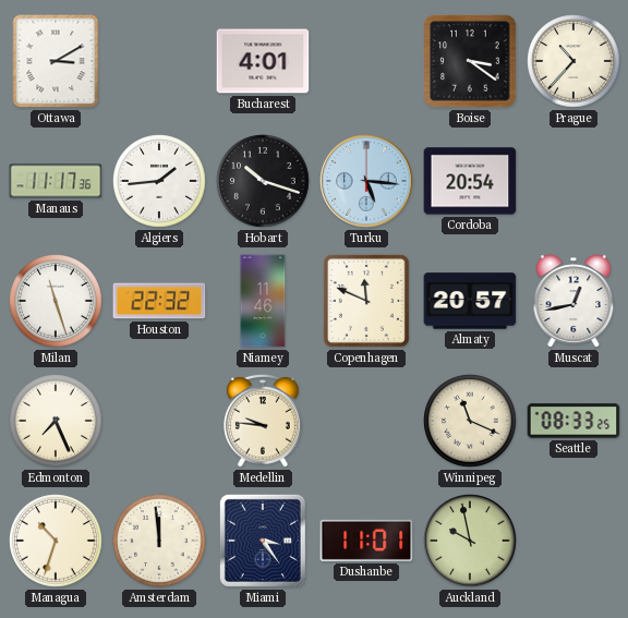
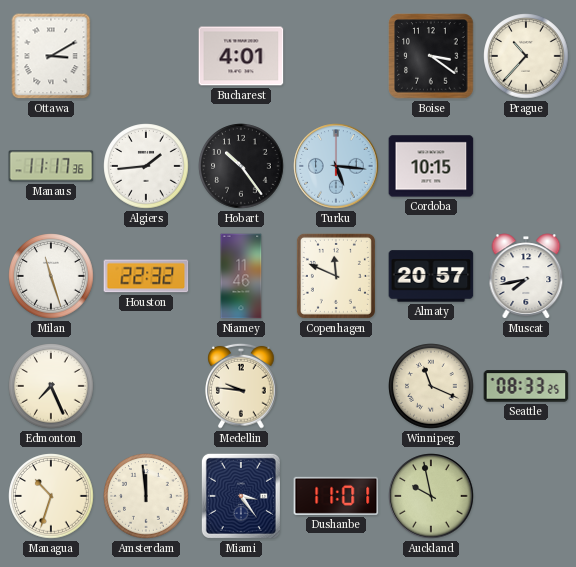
Hobart: 10:18 -> 10:24
Cordoba: 20:54 -> 10:15
Muscat: 12:43 -> 7:43
